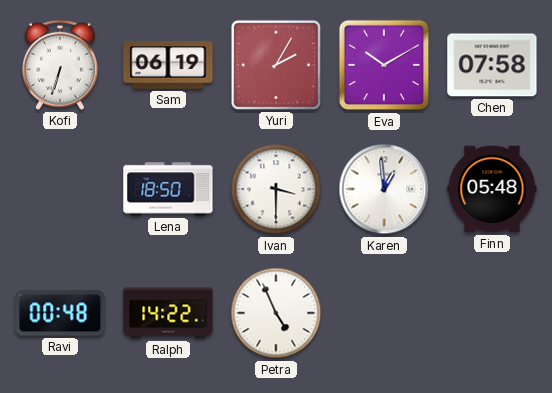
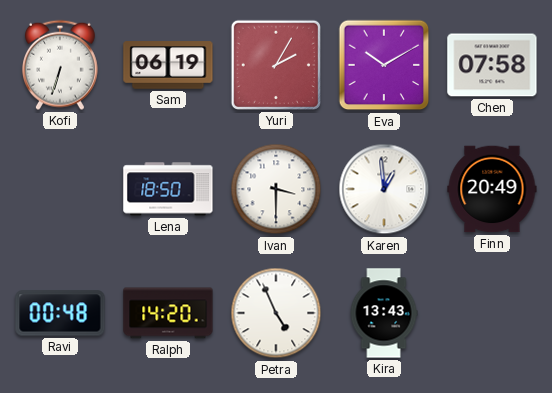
Finn: 05:48 -> 20:49
Ralph: 14:22 -> 14:20
Kira: none -> 13:43
